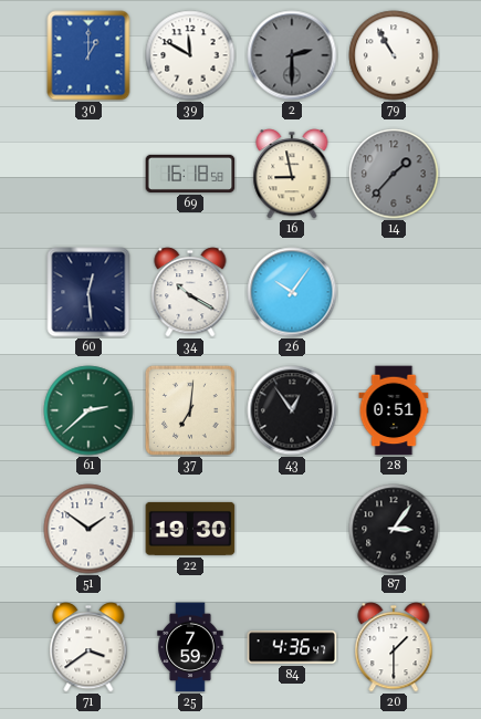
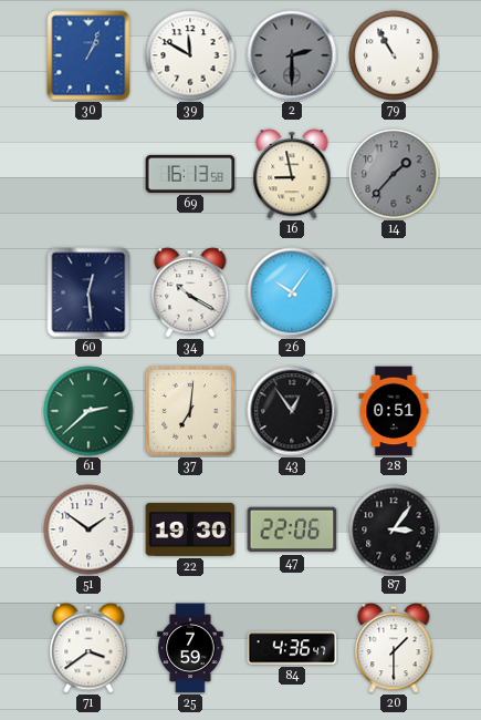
30: 1:00 -> 1:04
69: 16:18 -> 16:13
47: none -> 22:06
